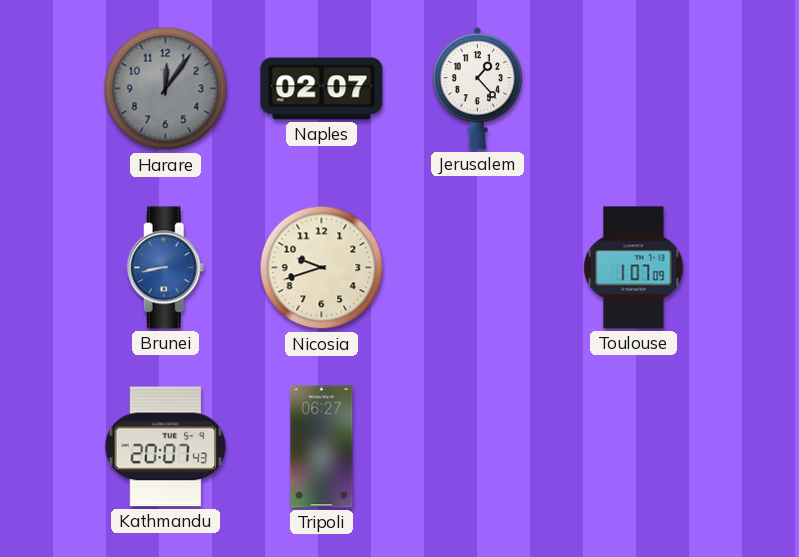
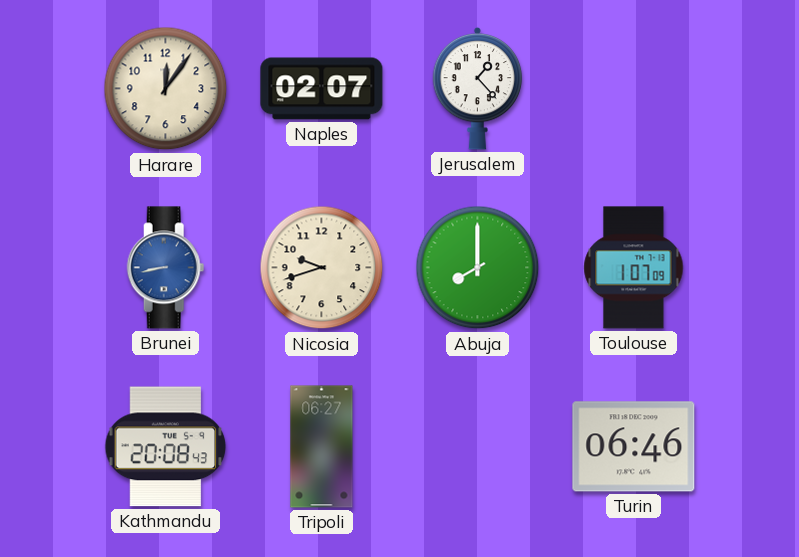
Harare dial: grey -> cream
Abuja: none -> 8:00
Kathmandu: 20:07 -> 20:08
Turin: none -> 06:46
